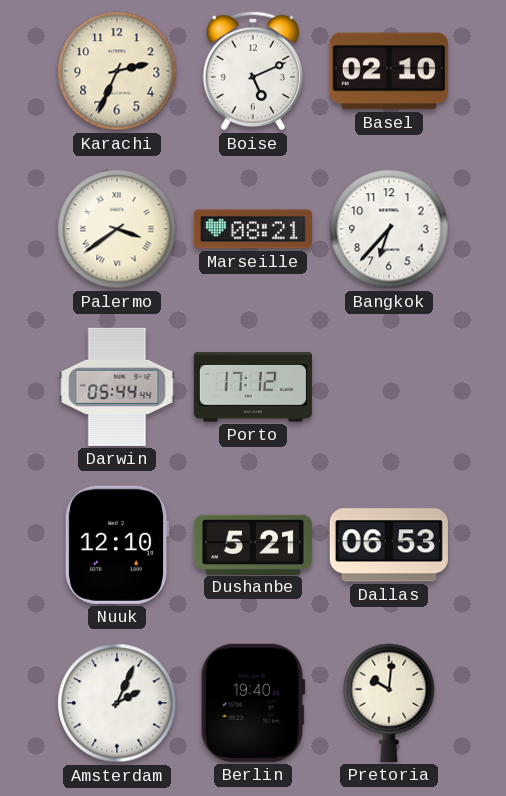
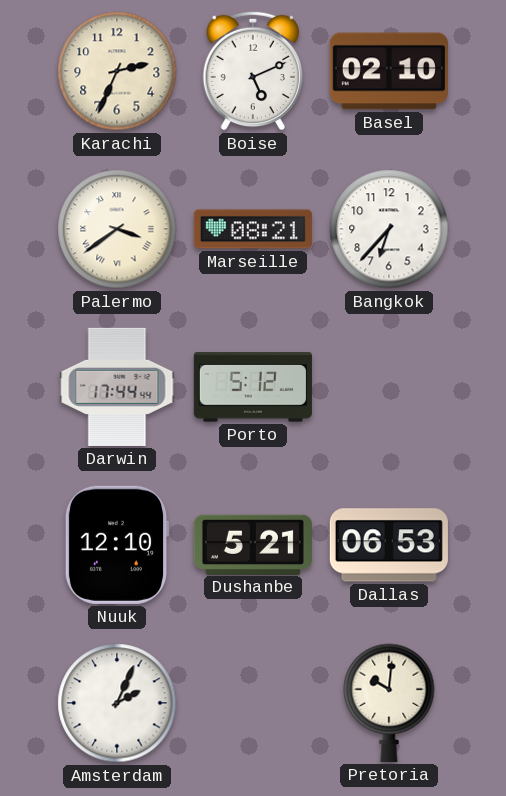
Darwin: 05:44 -> 17:44
Porto: 17:12 -> 5:12
Berlin: 19:40 -> none
